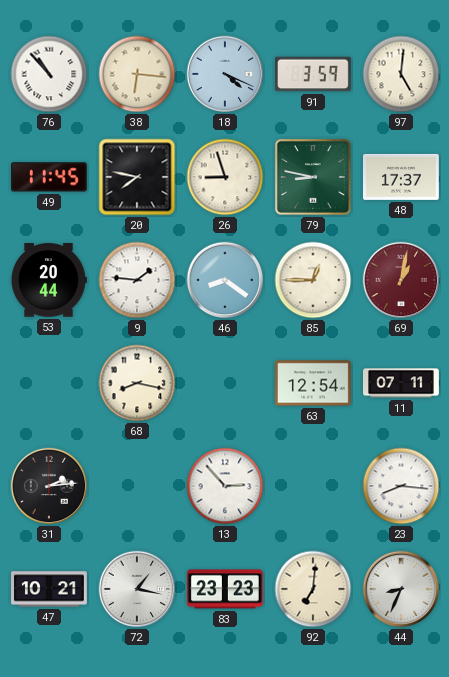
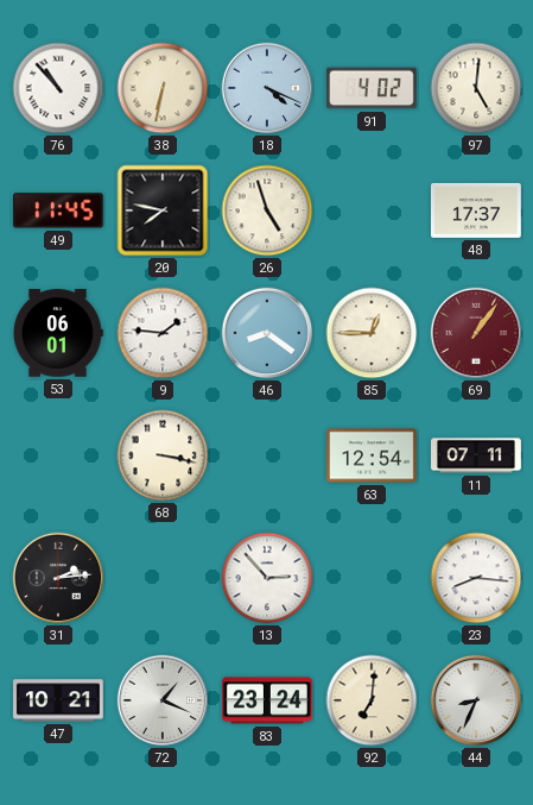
38: 6:16 -> 6:32
91: 3:59 -> 4:02
26: 8:57 -> 4:57
79: 8:47 -> none
53: 20:44 -> 06:01
69: 1:02 -> 1:06
68: 8:17 -> 3:17
72: 1:17 -> 1:19
83: 23:23 -> 23:24
